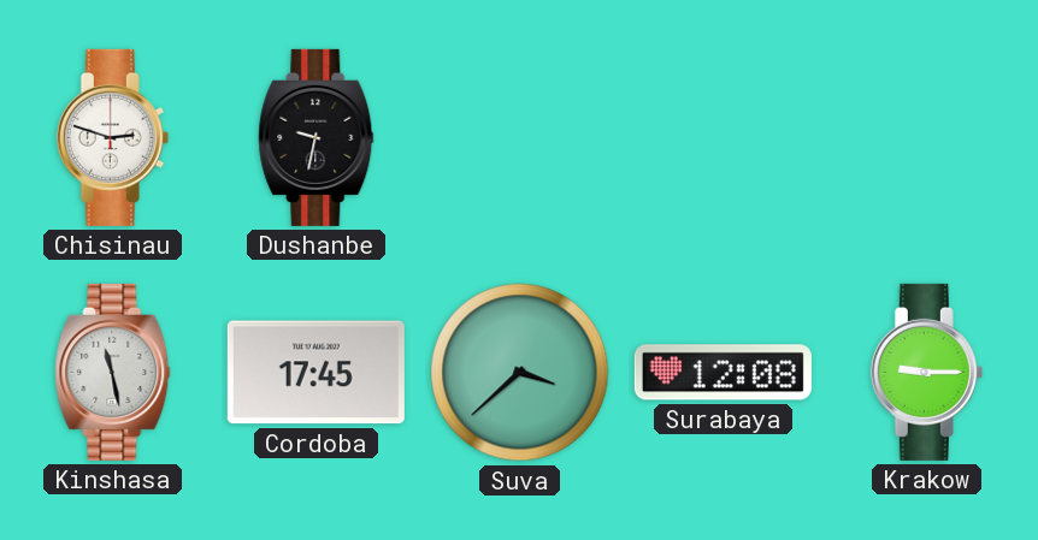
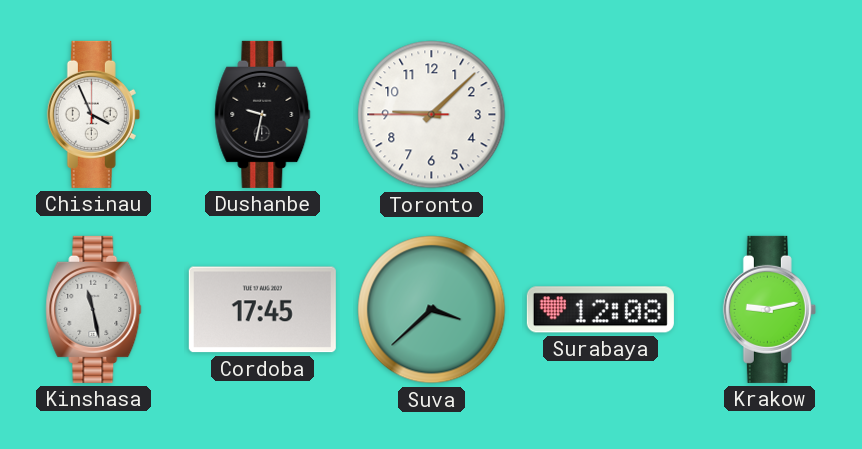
Chisinau: 2:48 -> 3:56
Toronto: none -> 9:07
Krakow: 9:15 -> 9:13
